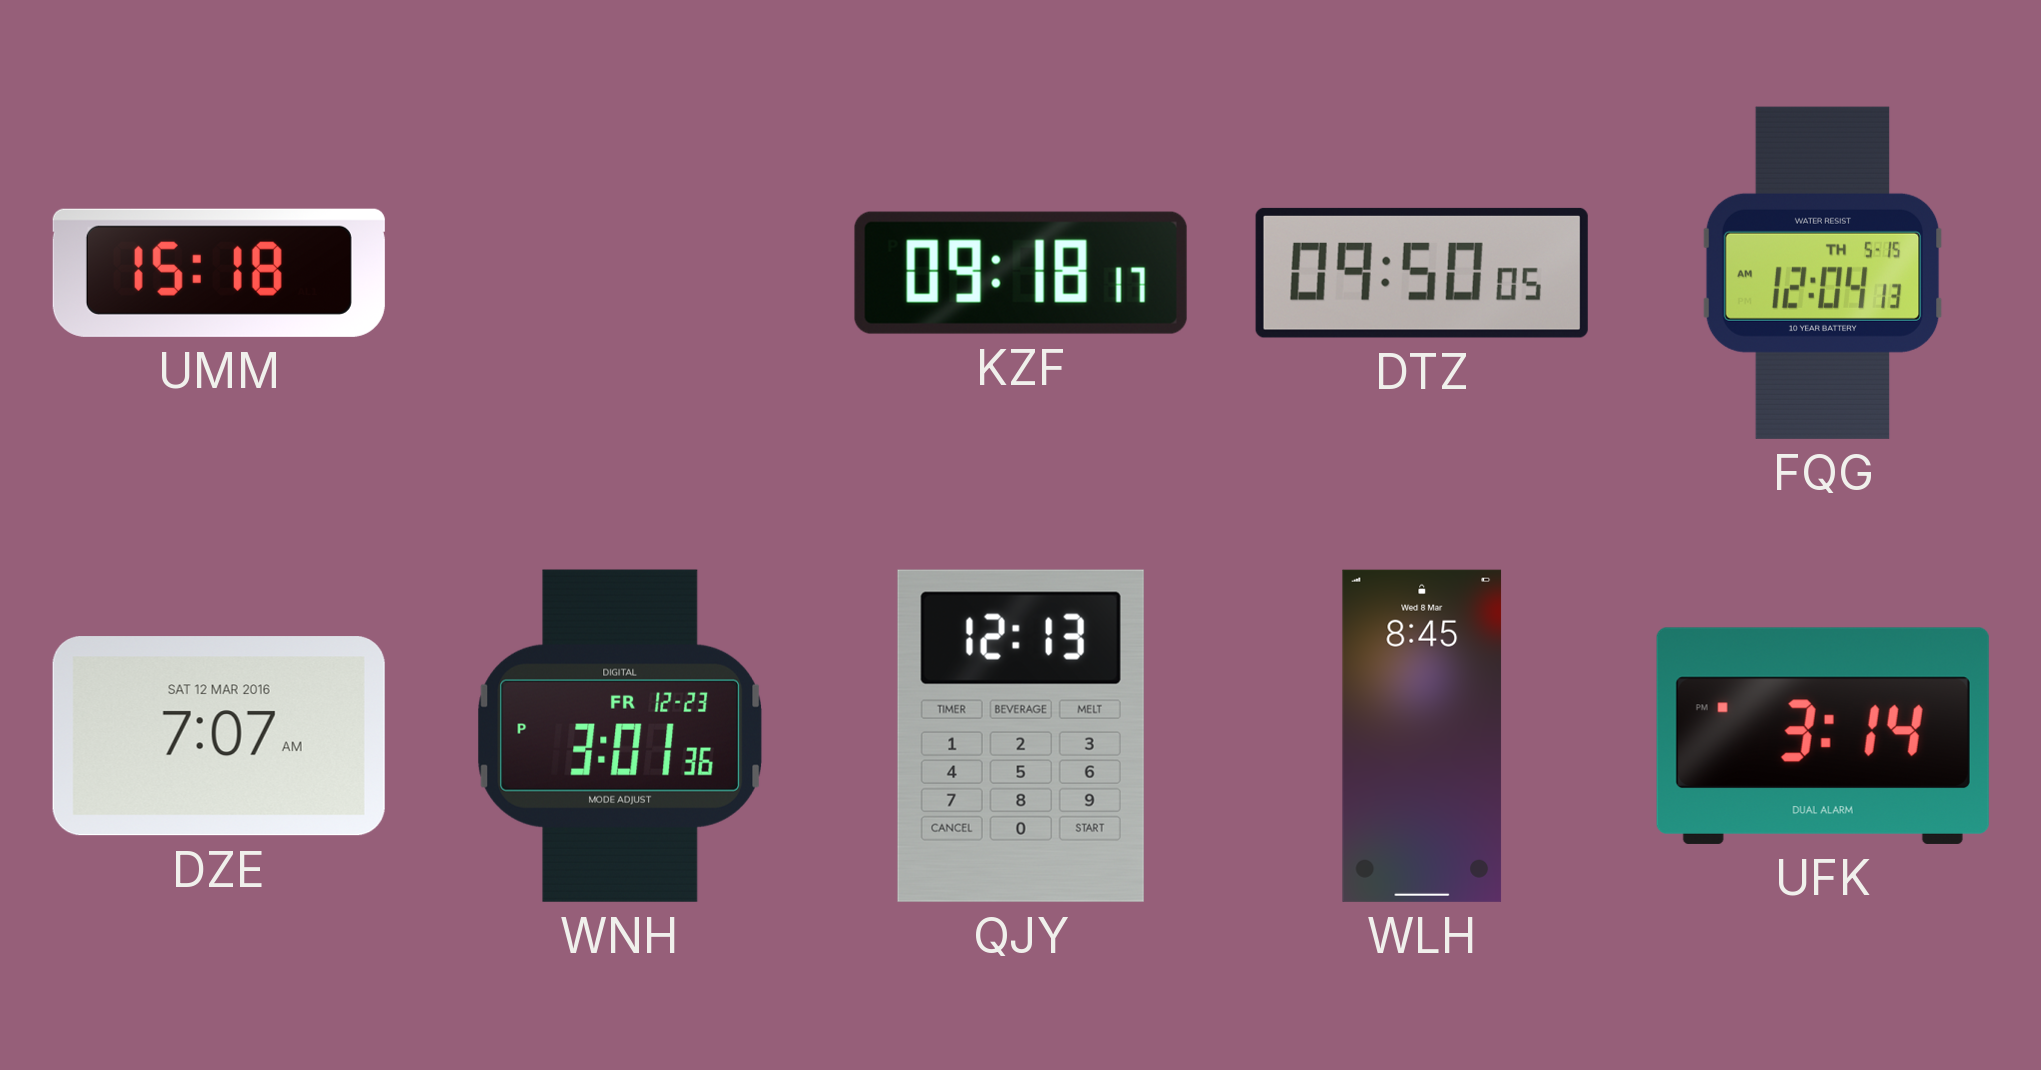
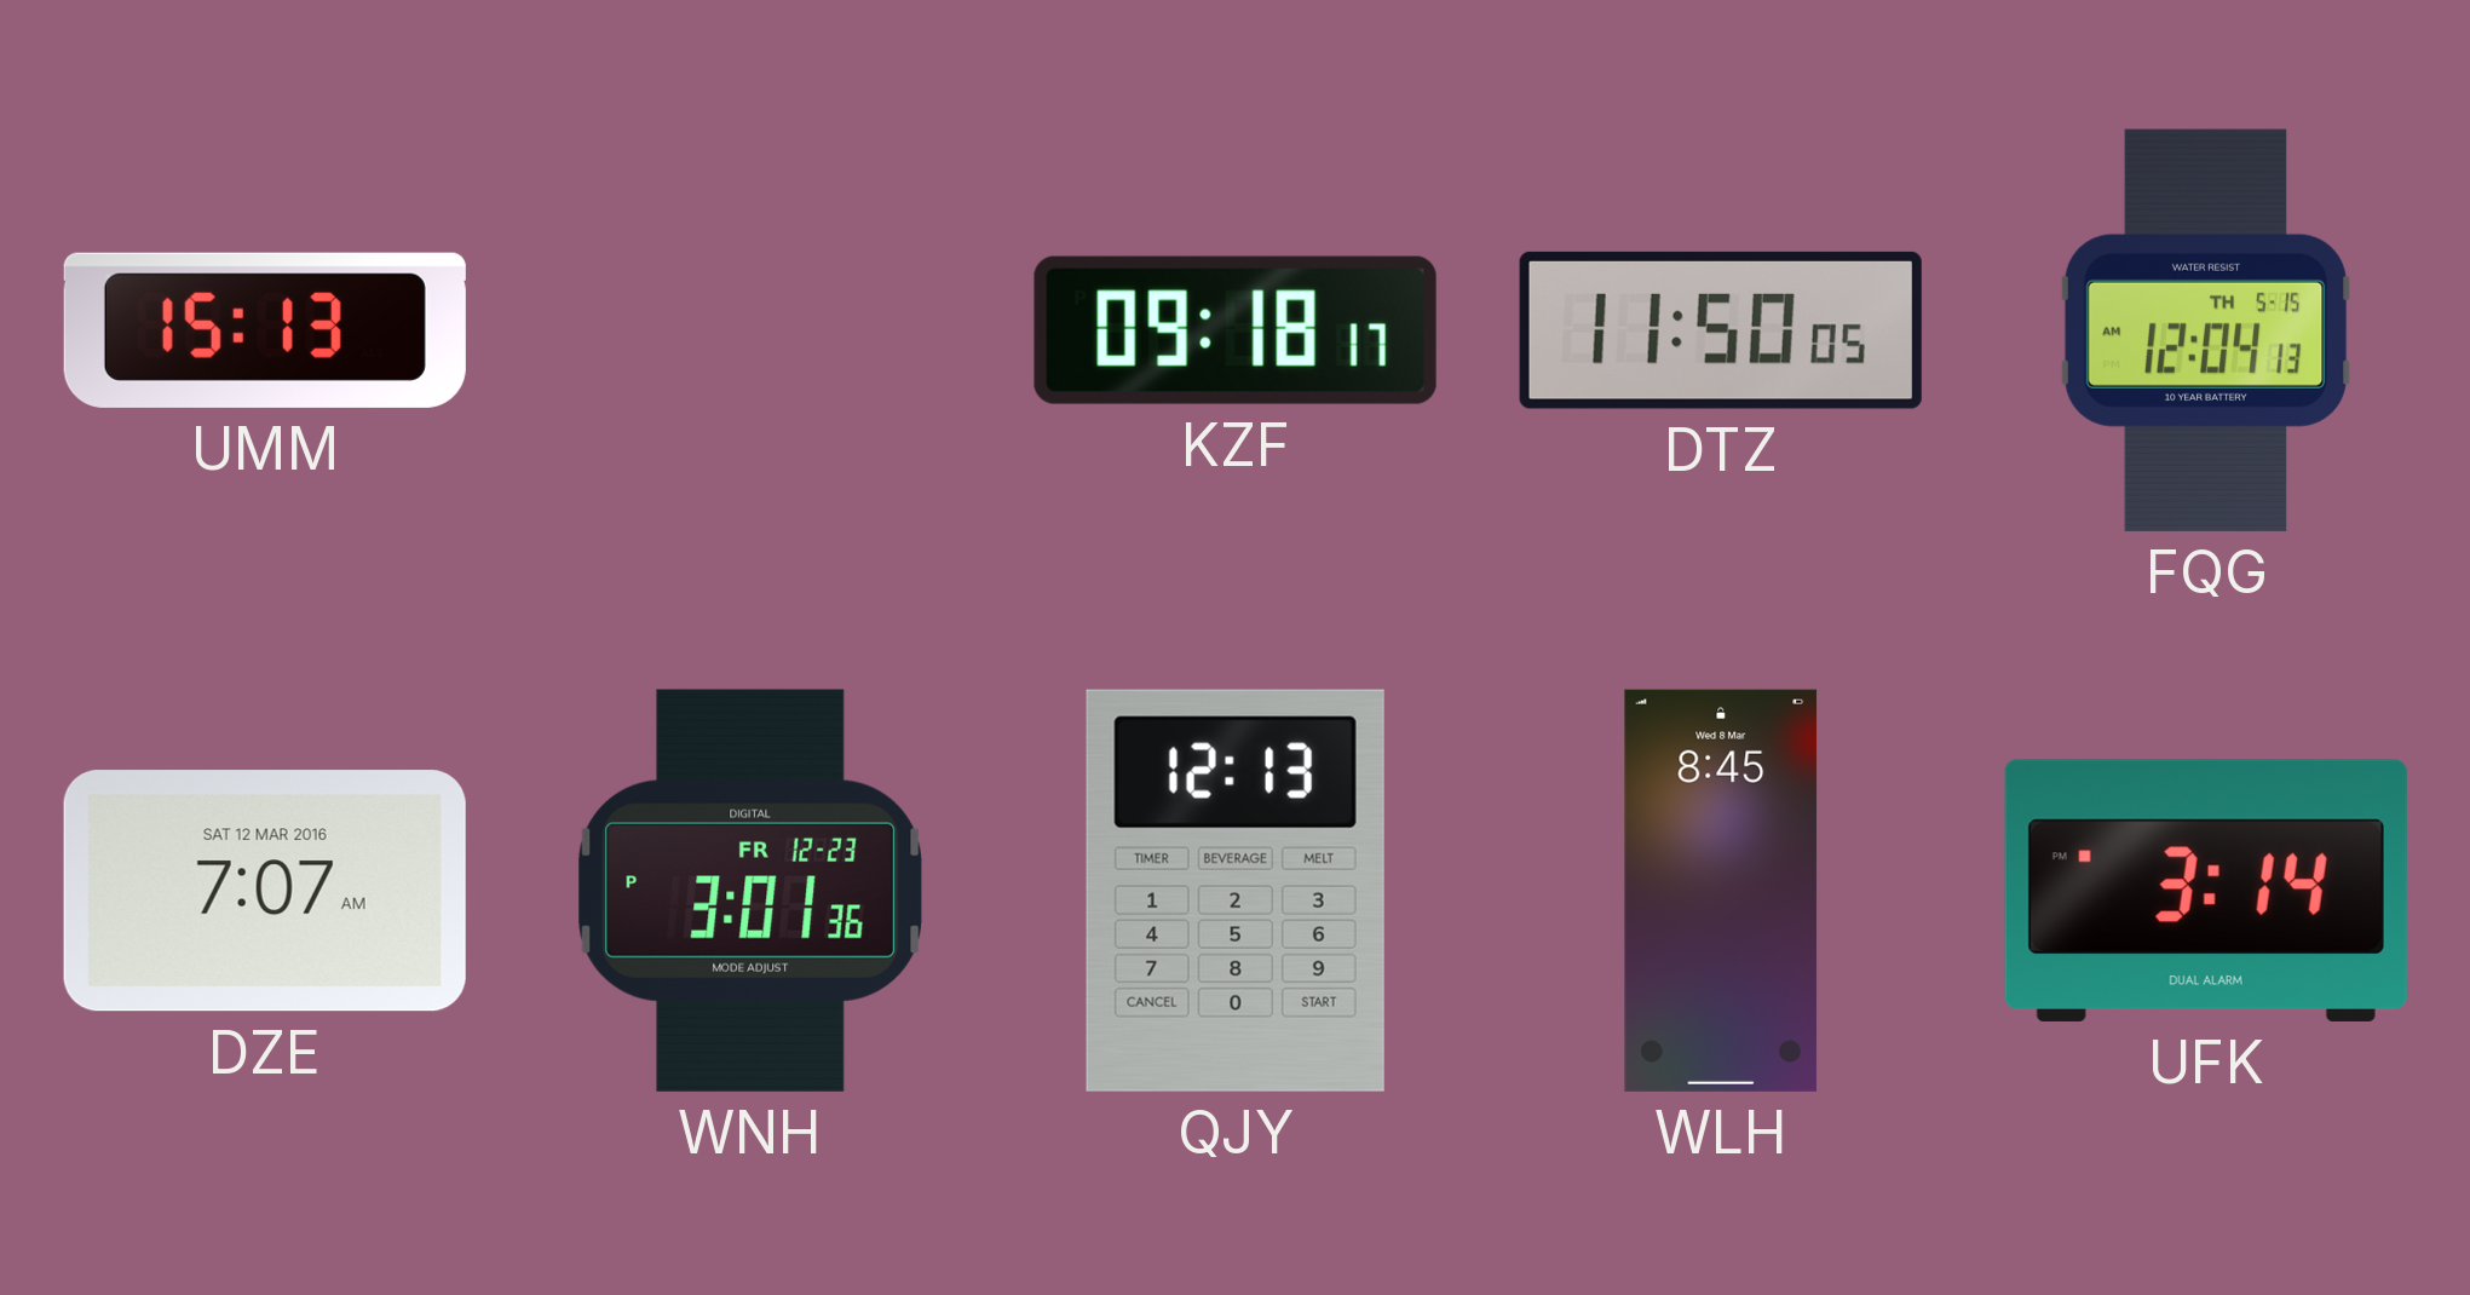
UMM: 15:18 -> 15:13
DTZ: 09:50 -> 11:50
